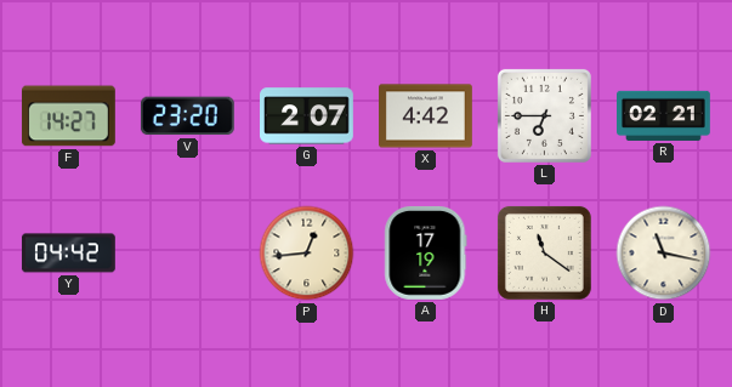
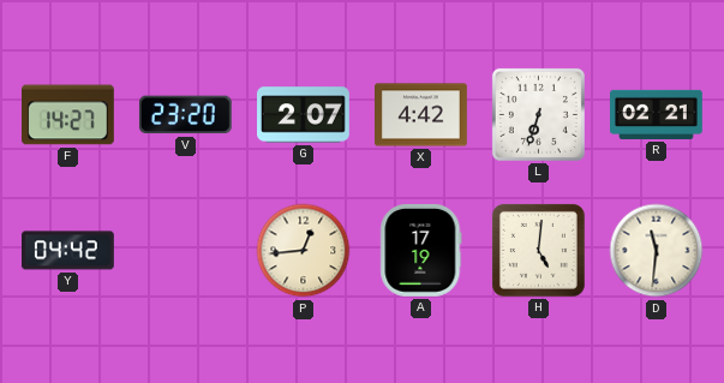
L: 6:45 -> 6:33
H: 11:21 -> 5:01
D: 11:17 -> 11:31
